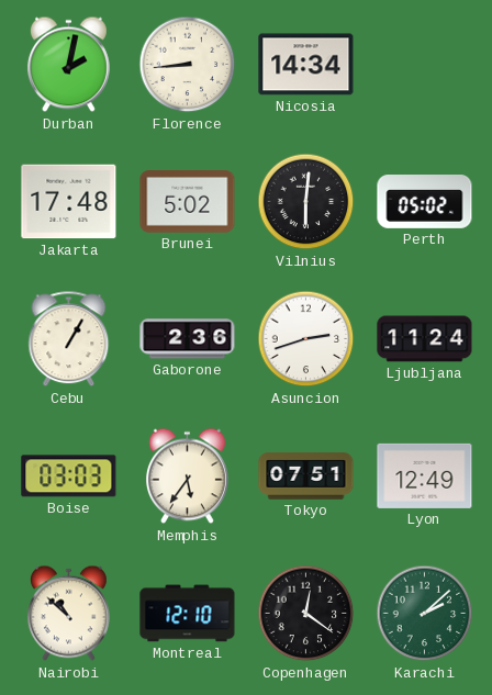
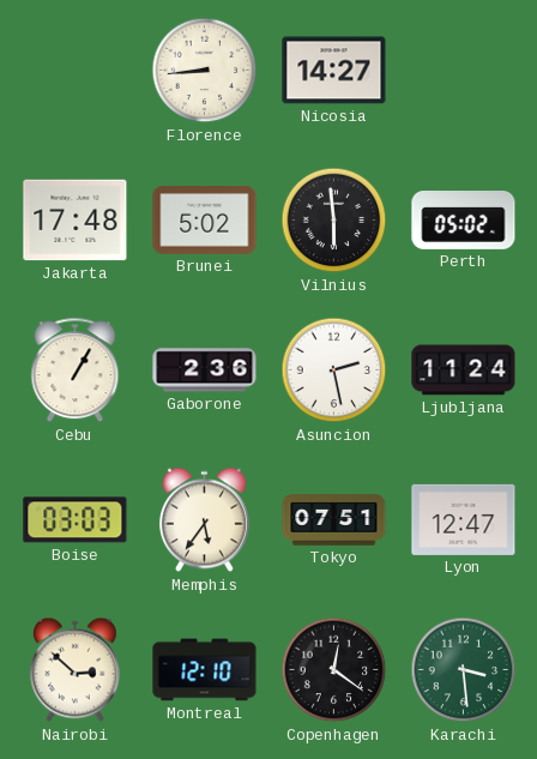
Durban: 2:02 -> none
Nicosia: 14:34 -> 14:27
Vilnius: 6:01 -> 5:59
Asuncion: 2:42 -> 2:28
Lyon: 12:49 -> 12:47
Nairobi: 10:52 -> 2:52
Karachi: 2:08 -> 3:29
